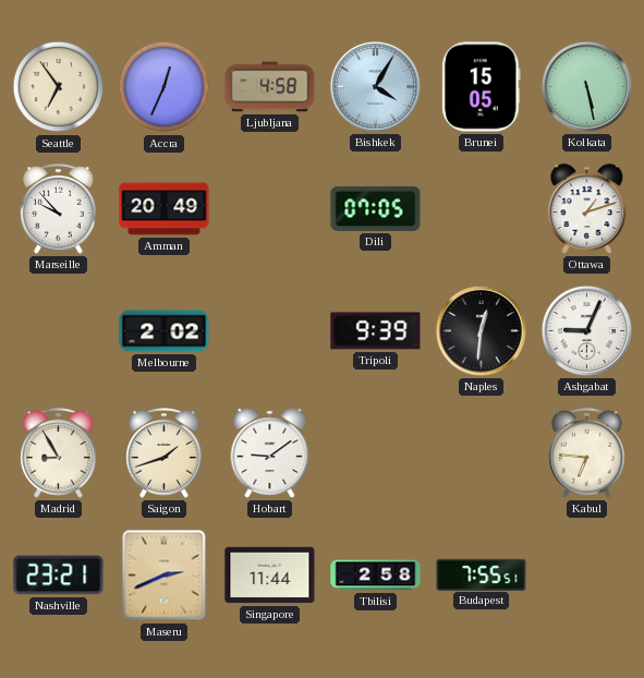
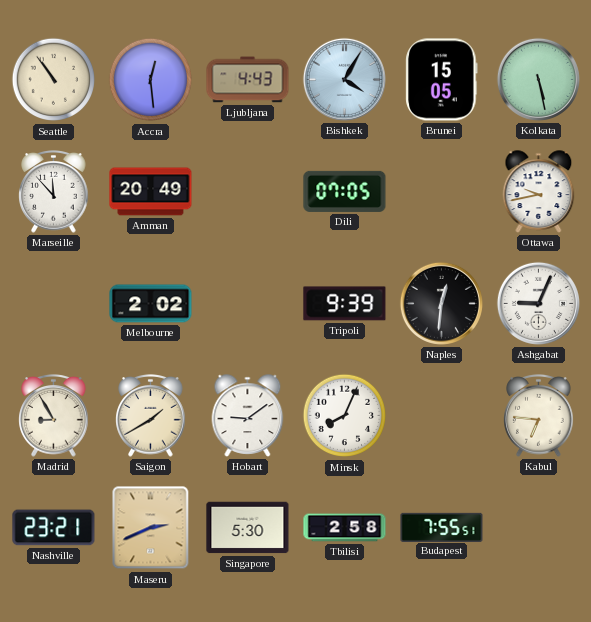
Seattle: 6:54 -> 10:54
Accra: 12:34 -> 12:29
Ljubljana: 4:58 -> 4:43
Marseille: 9:53 -> 11:53
Ottawa: 1:12 -> 9:43
Saigon: 1:42 -> 1:40
Minsk: none -> 8:04
Singapore: 11:44 -> 5:30
